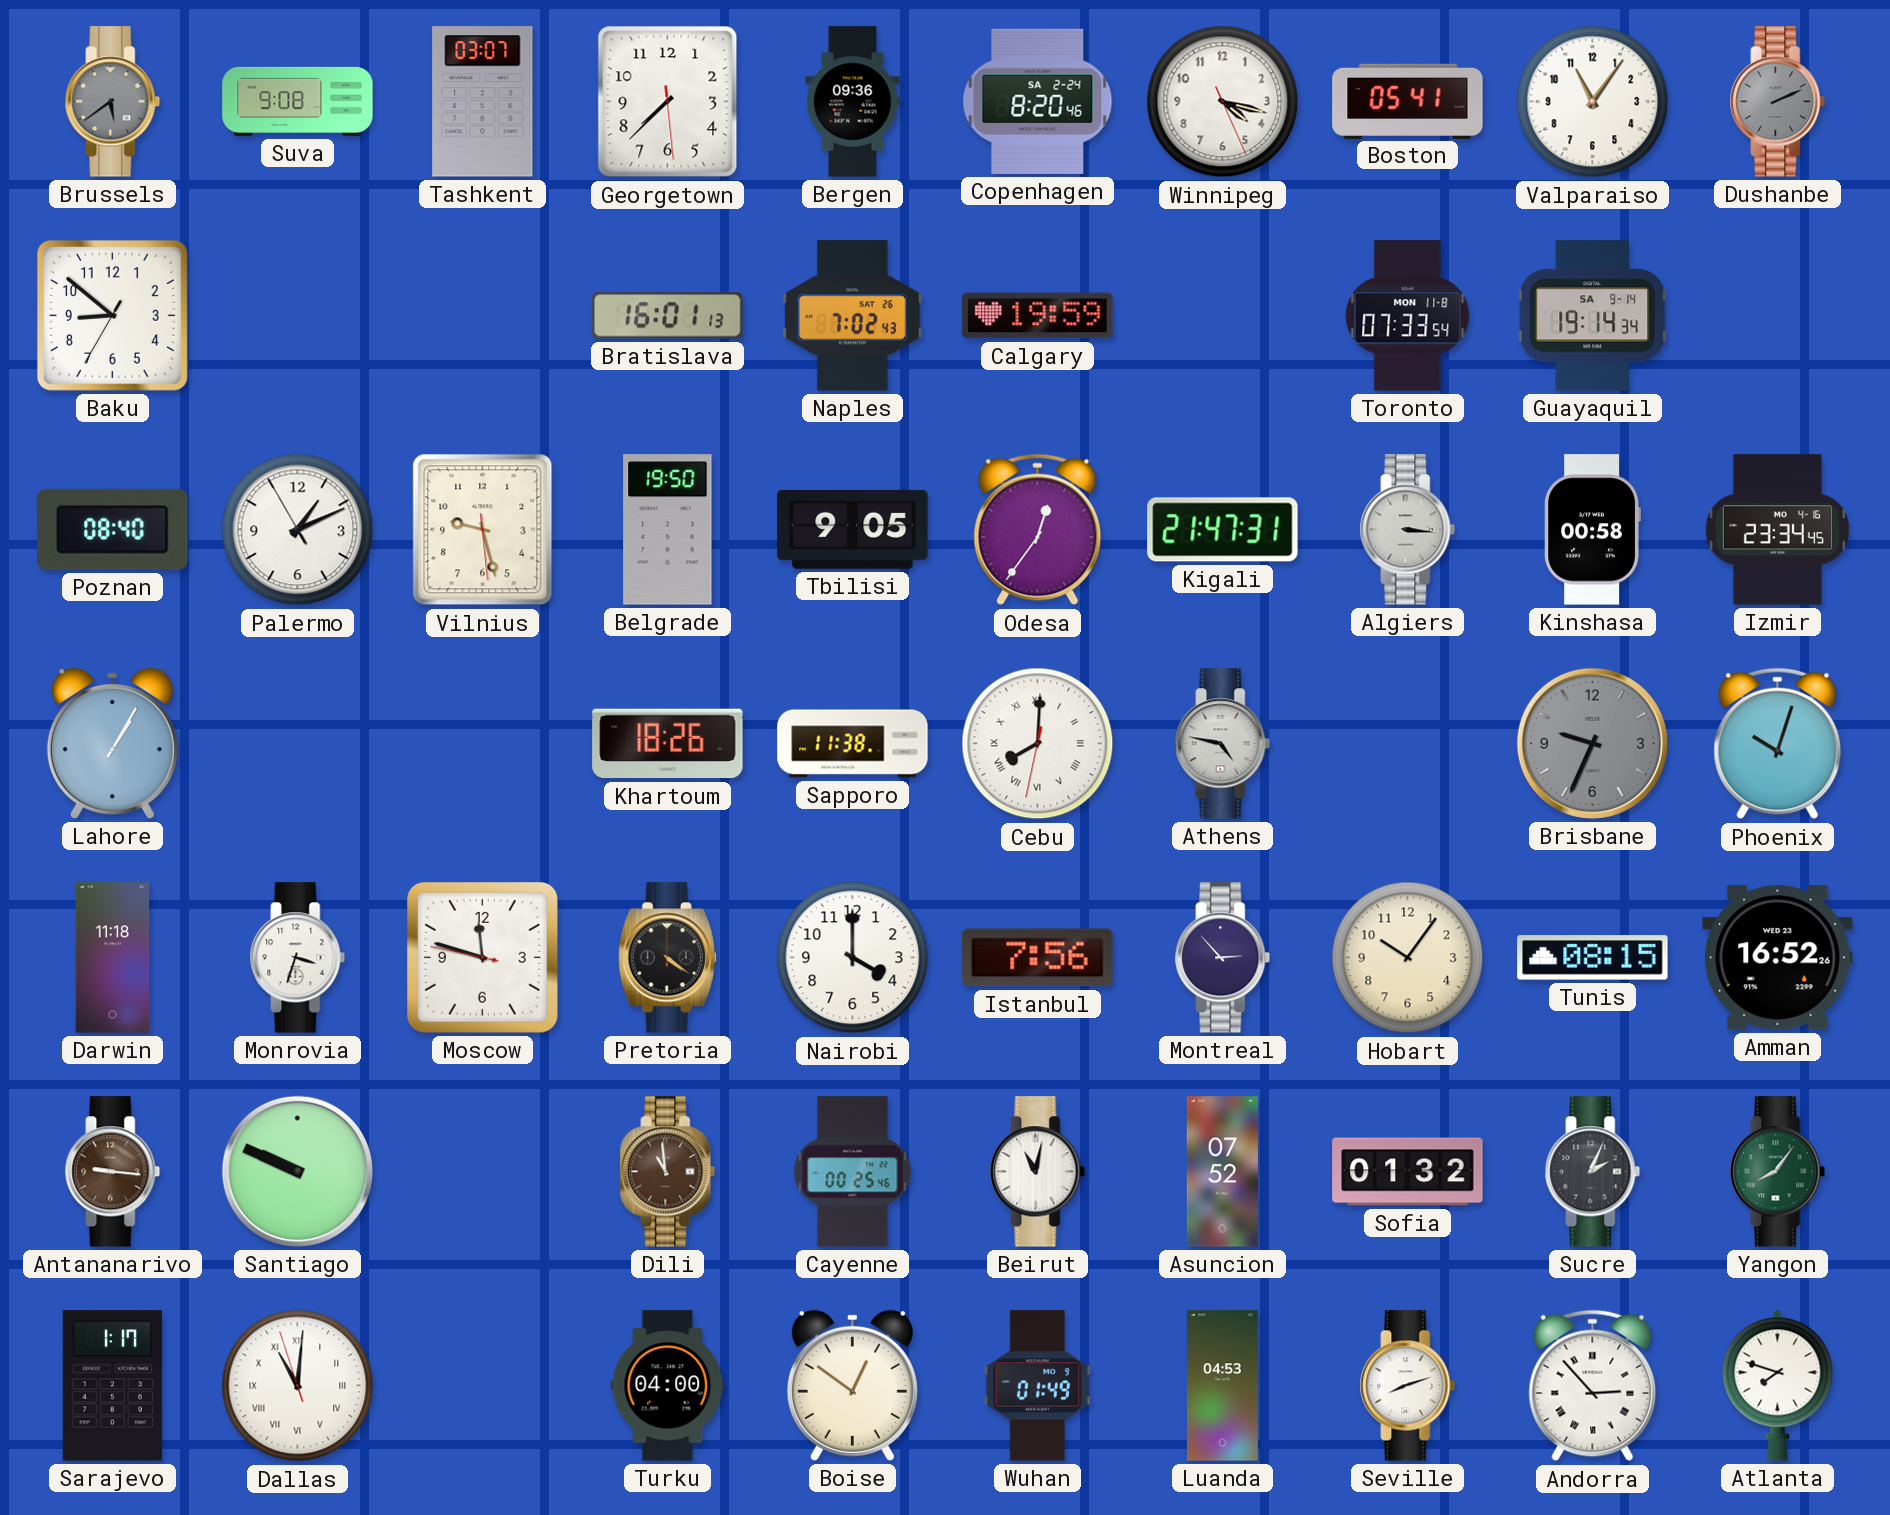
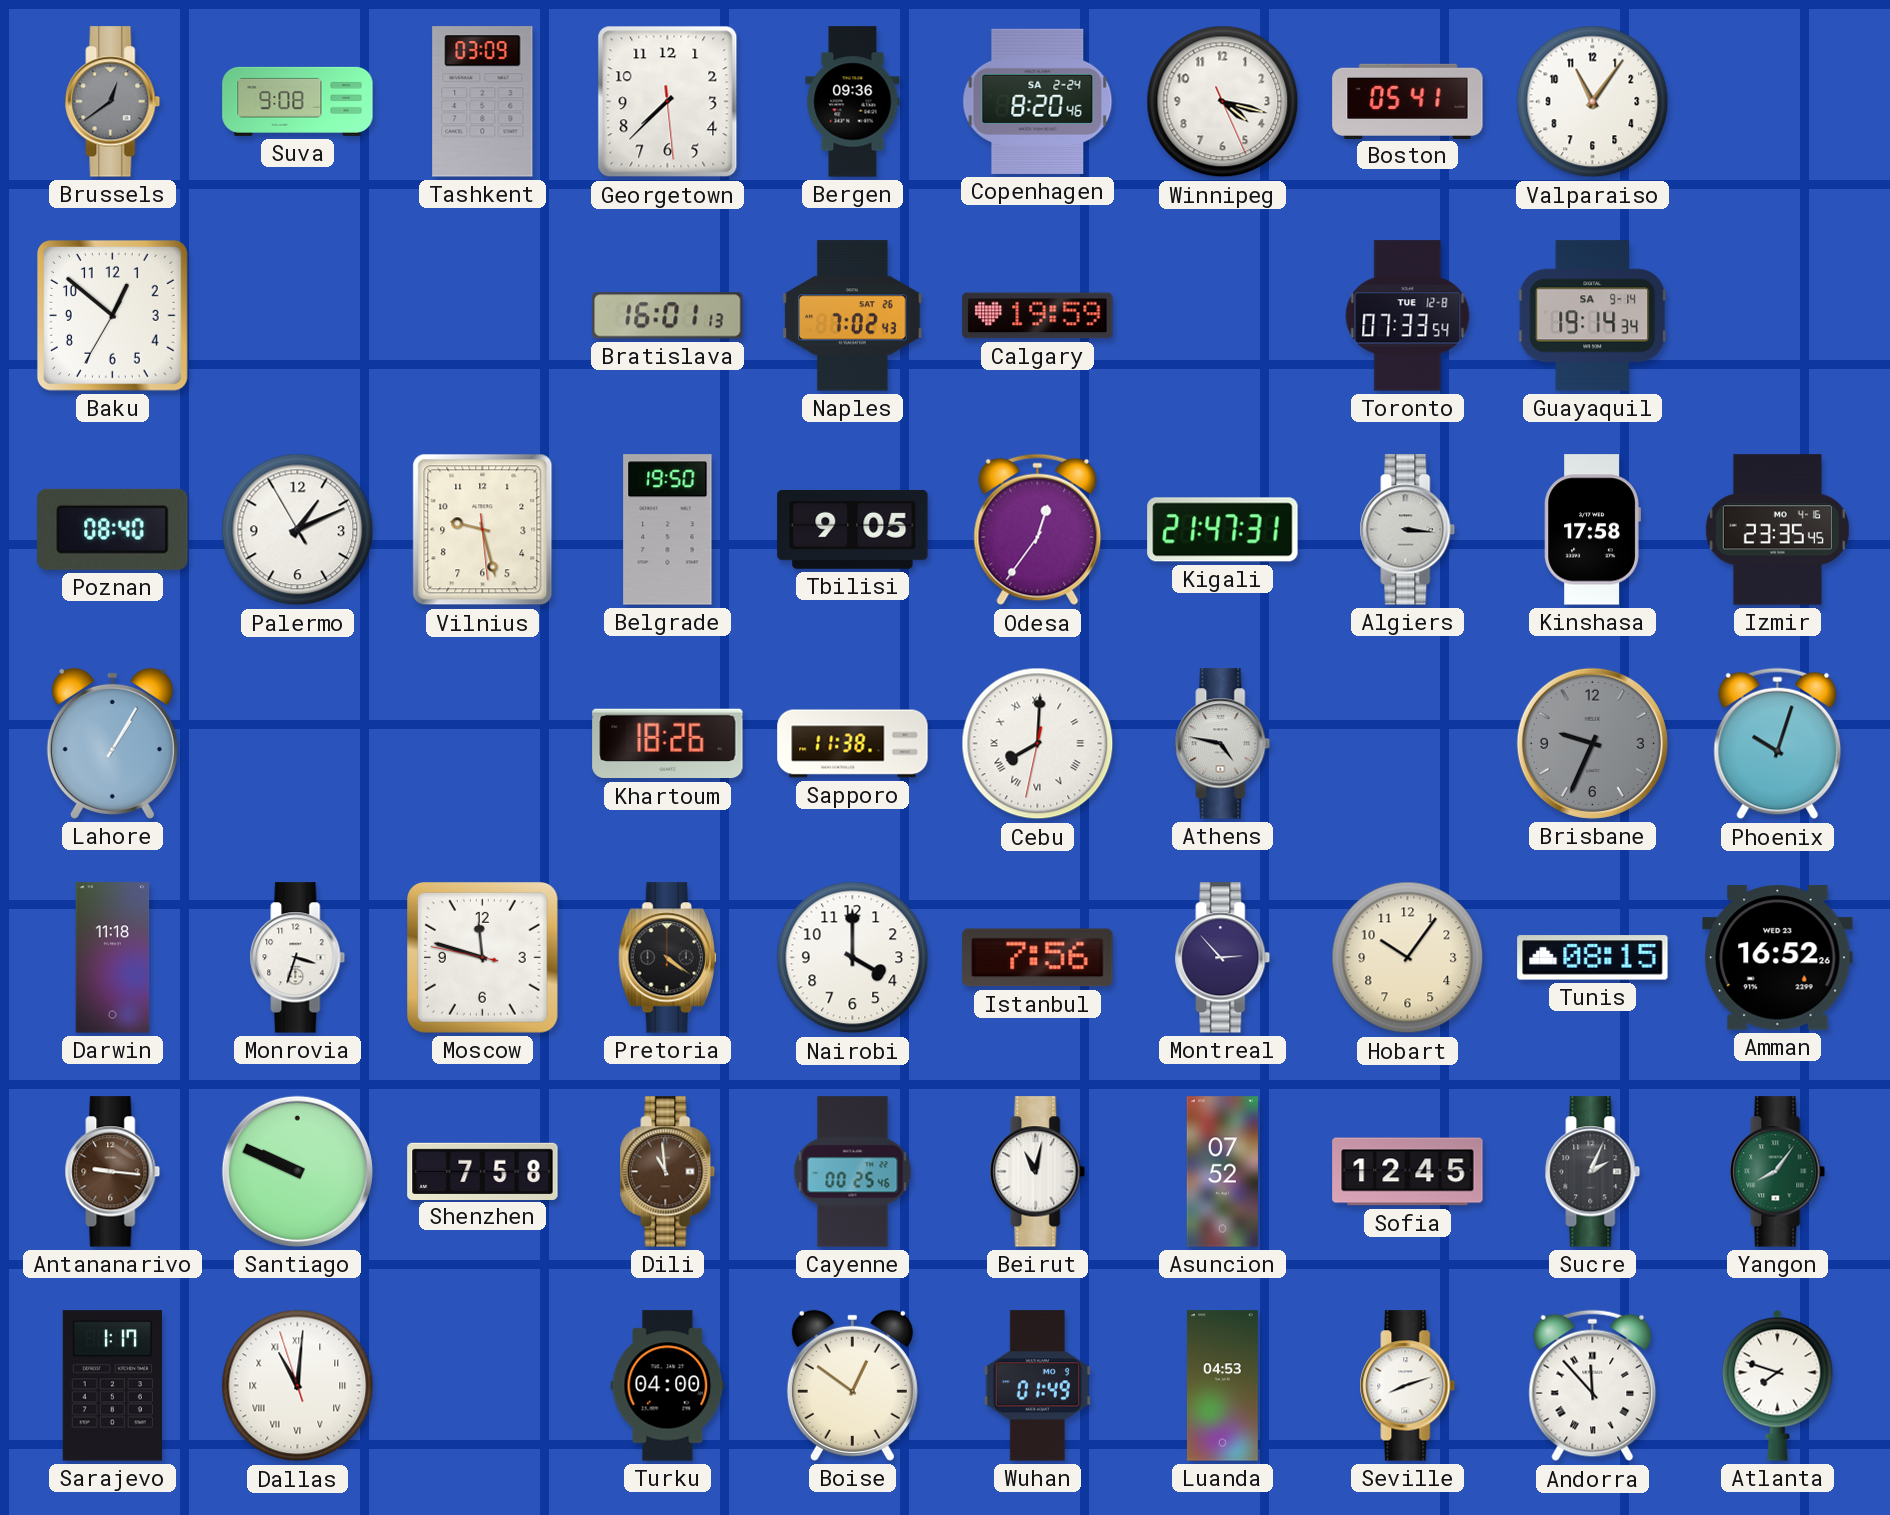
Brussels: 5:39 -> 12:39
Tashkent: 03:07 -> 03:09
Dushanbe: 2:11 -> none
Baku: 8:51 -> 12:51
Toronto date: MON 11-8 -> TUE 12-8
Kinshasa: 00:58 -> 17:58
Izmir: 23:34 -> 23:35
Shenzhen: none -> 7:58
Sofia: 01:32 -> 12:45
Andorra: 2:53 -> 11:53
